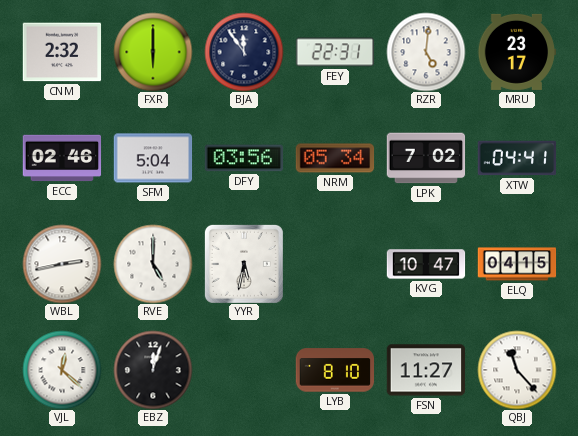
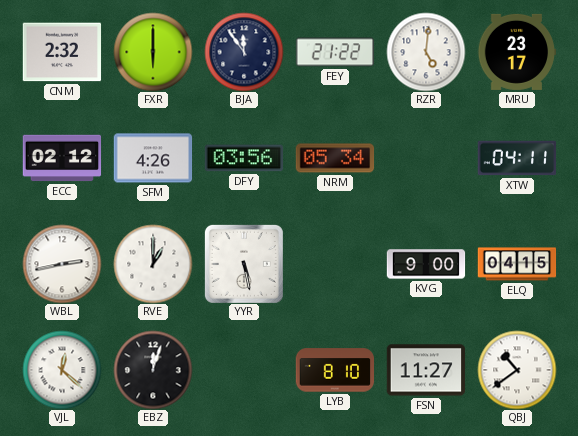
FEY: 22:31 -> 21:22
ECC: 02:46 -> 02:12
SFM: 5:04 -> 4:26
LPK: 7:02 -> none
XTW: 04:41 -> 04:11
RVE: 5:00 -> 1:00
YYR: 5:32 -> 5:28
KVG: 10:47 -> 9:00
QBJ: 11:23 -> 10:39
